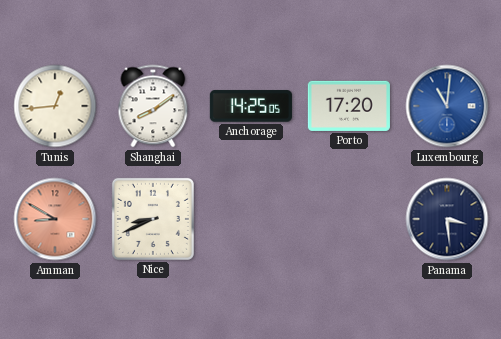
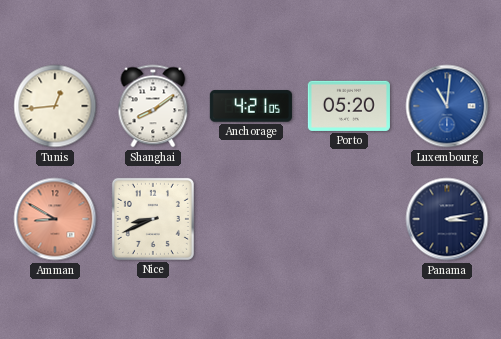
Anchorage: 14:25 -> 4:21
Porto: 17:20 -> 05:20
Panama: 3:29 -> 3:13
